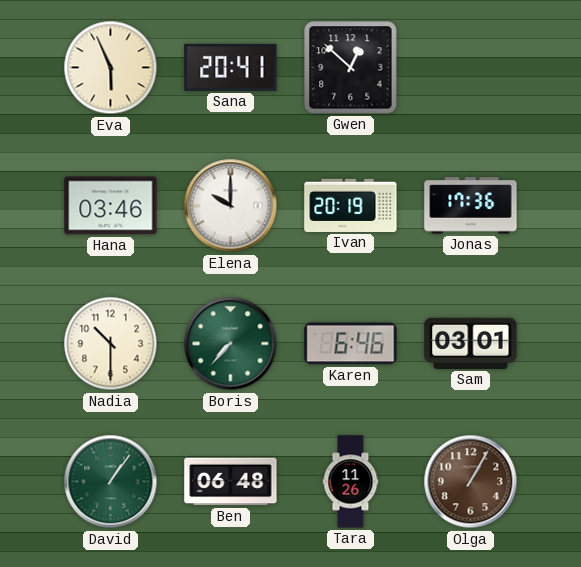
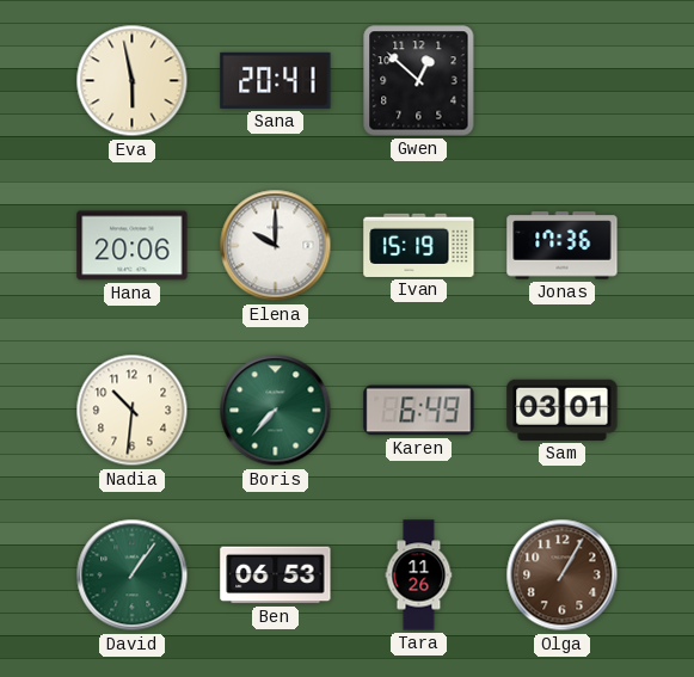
Eva: 5:56 -> 5:58
Hana: 03:46 -> 20:06
Ivan: 20:19 -> 15:19
Nadia: 10:30 -> 10:31
Karen: 6:46 -> 6:49
Ben: 06:48 -> 06:53
